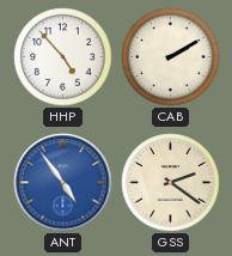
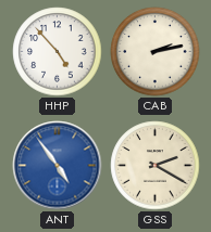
CAB: 2:10 -> 2:13
GSS: 2:21 -> 2:20
